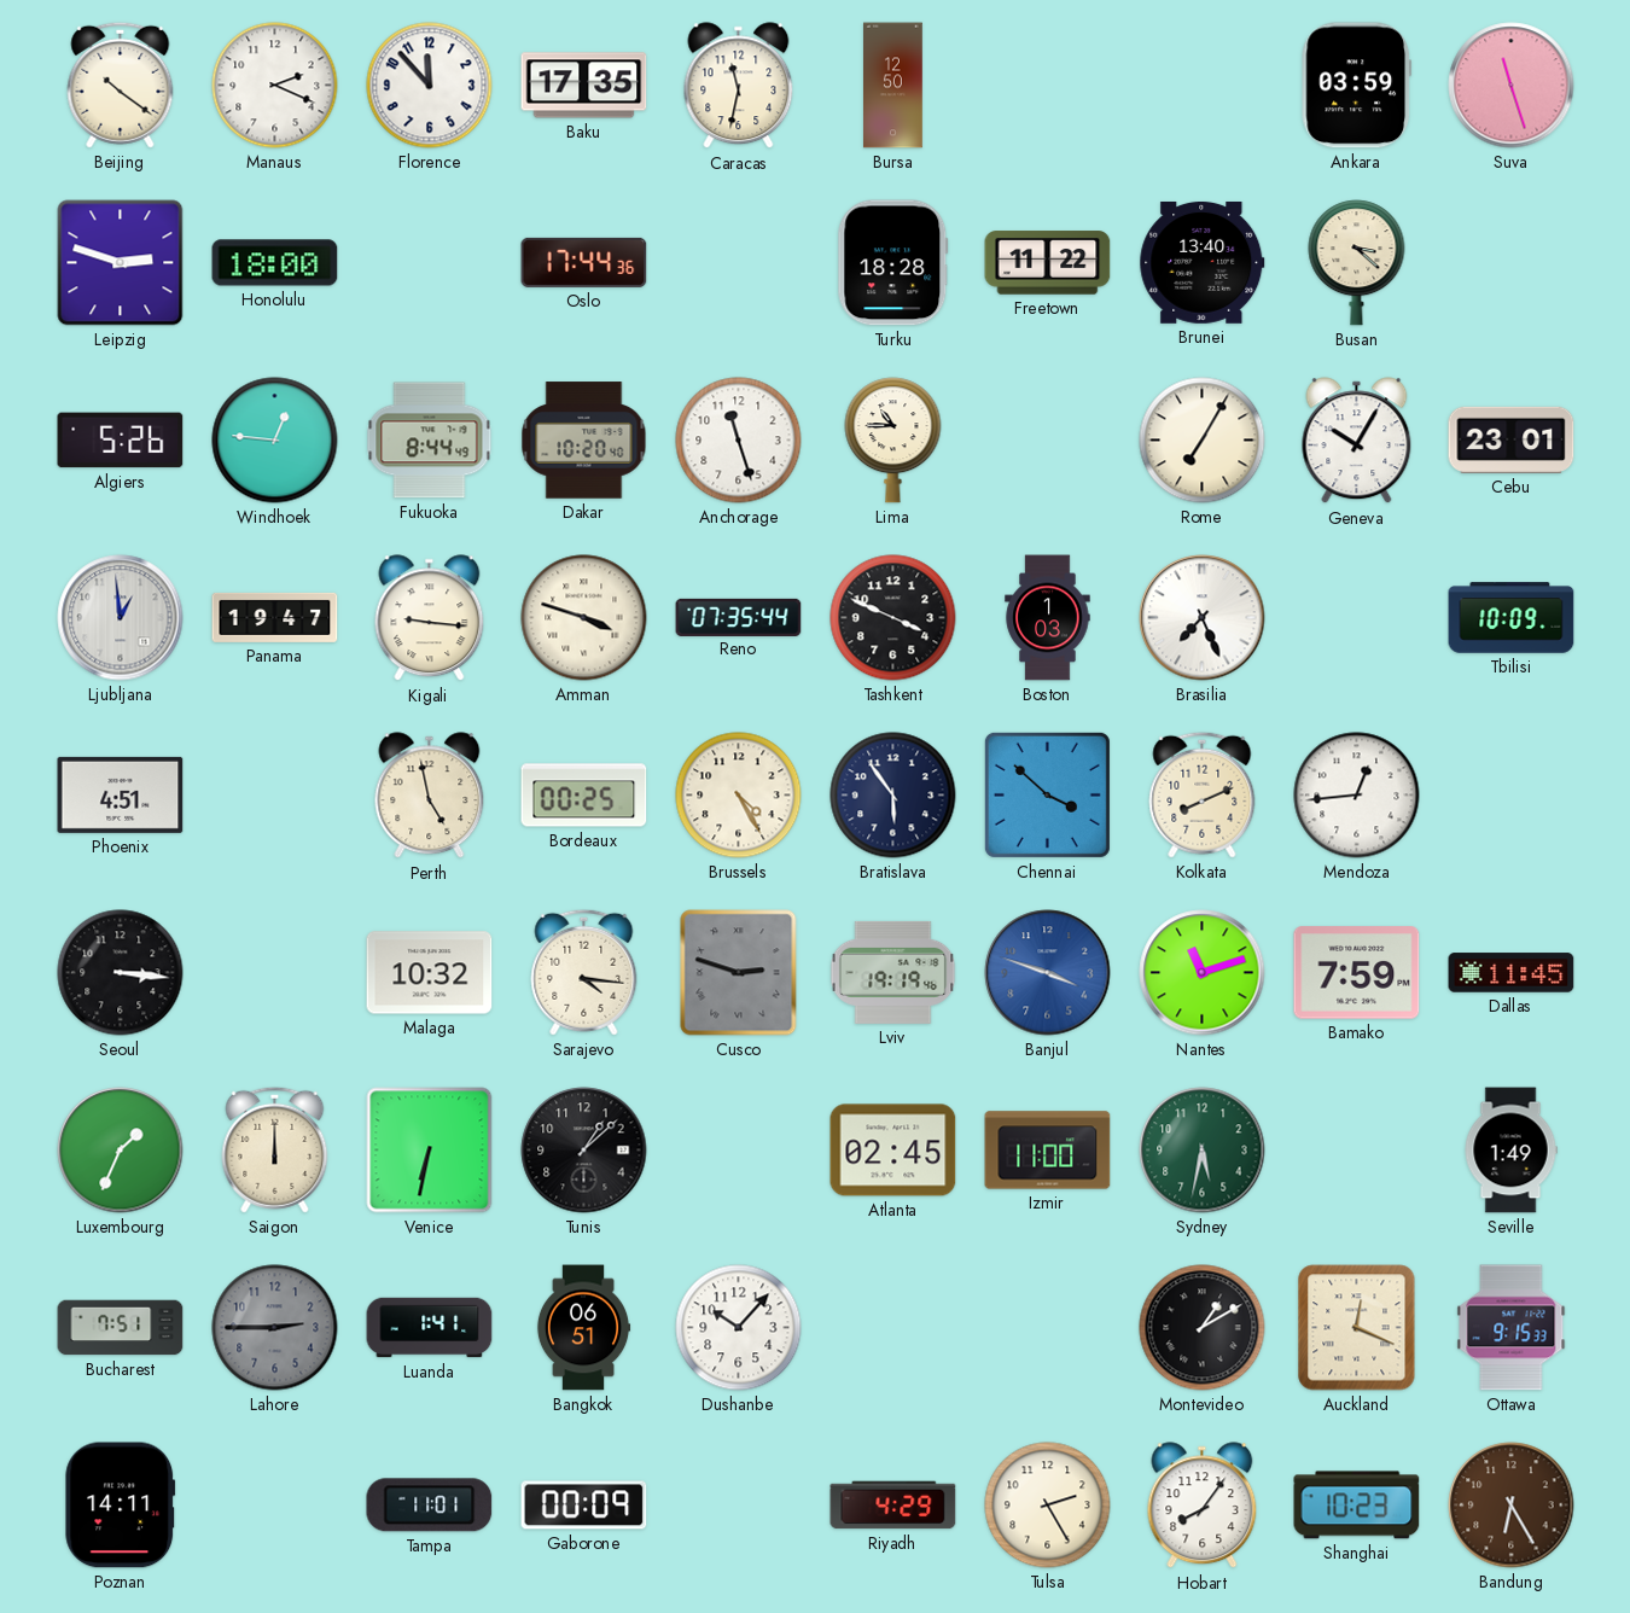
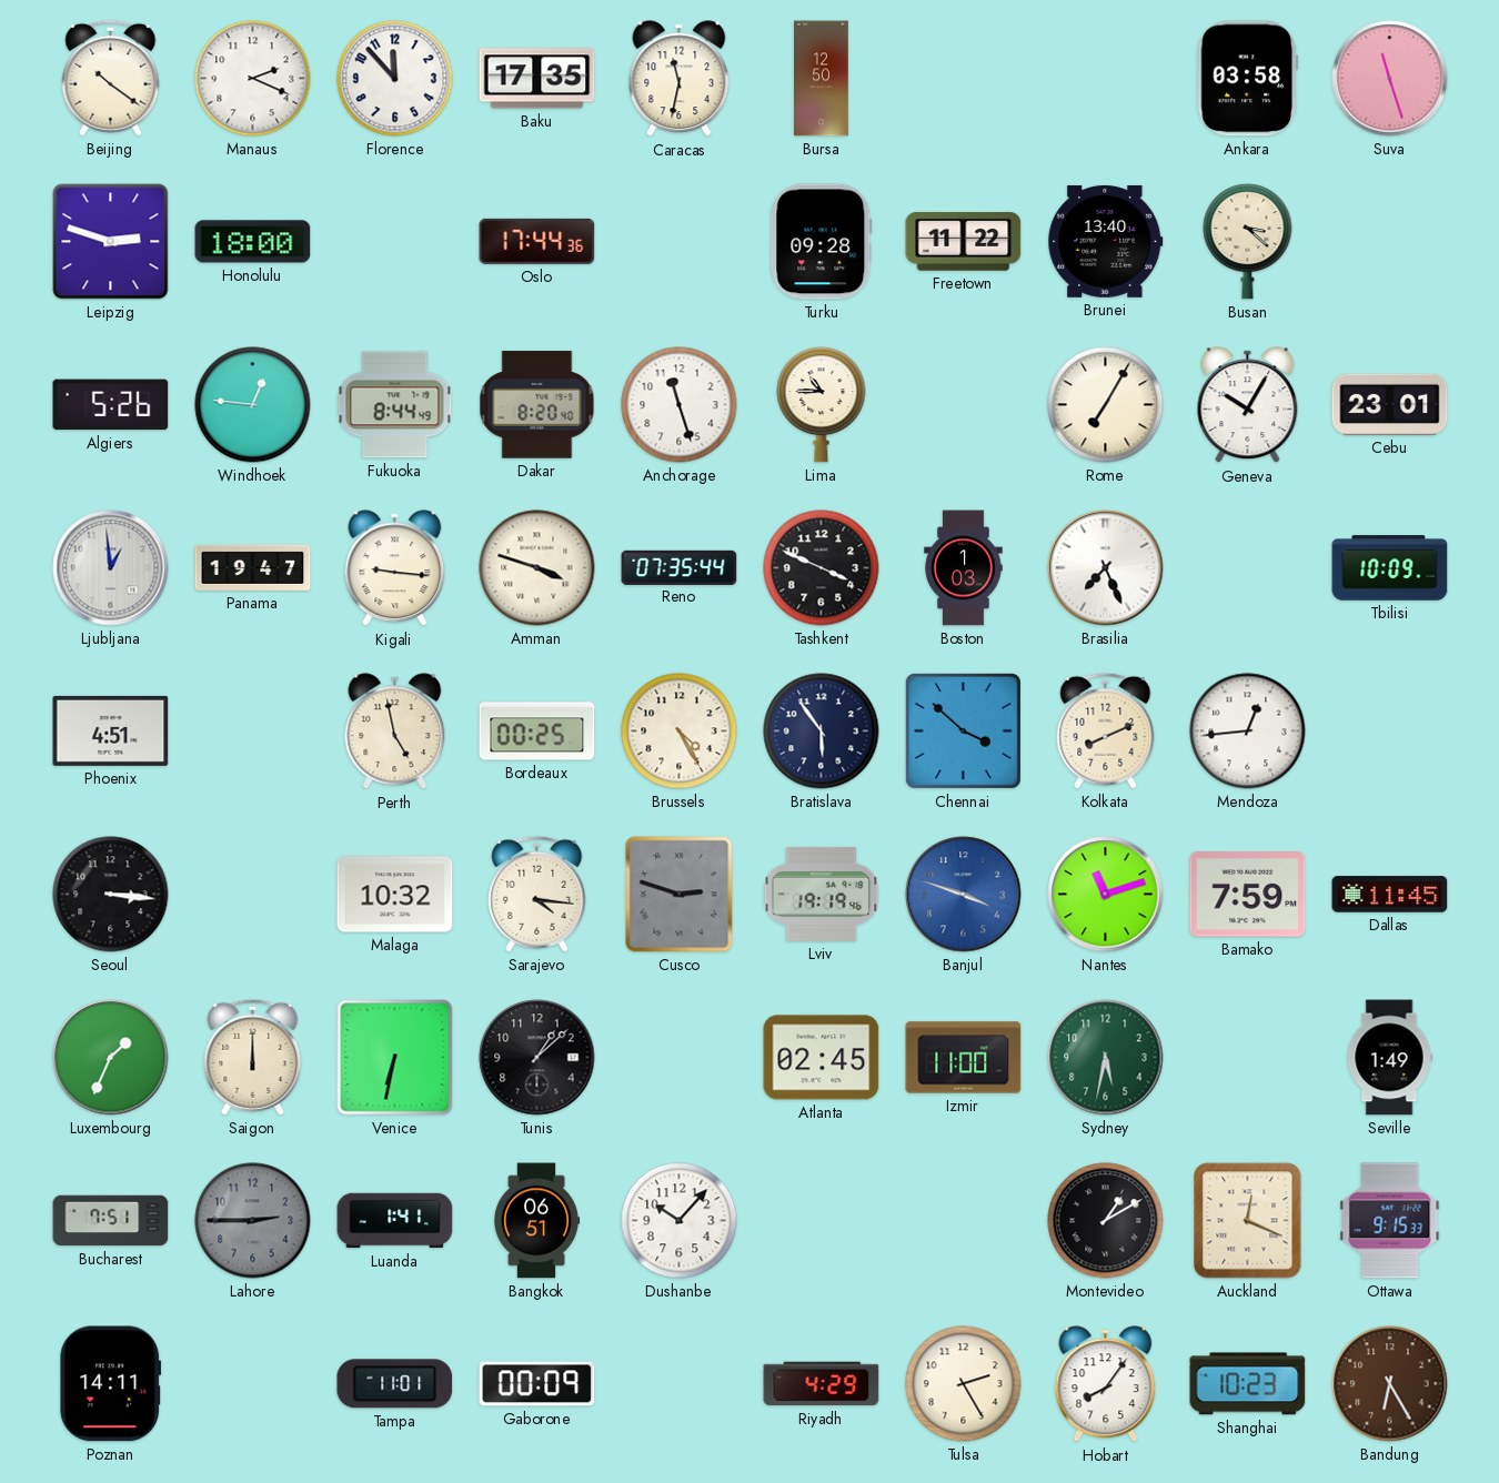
Ankara: 03:59 -> 03:58
Turku: 18:28 -> 09:28
Dakar: 10:20 -> 8:20
